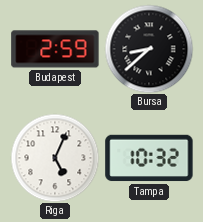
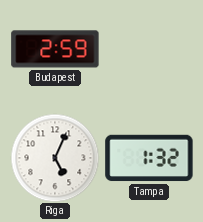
Bursa: 8:38 -> none
Tampa: 10:32 -> 1:32
